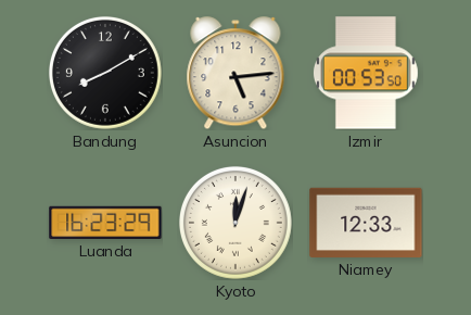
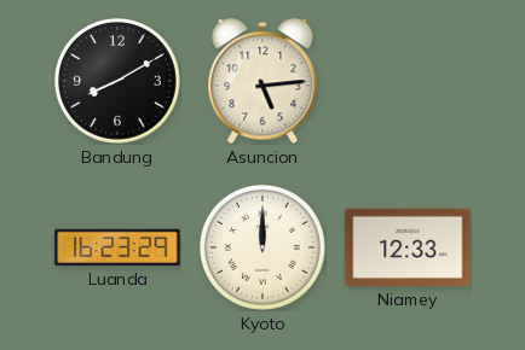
Izmir: 00:53 -> none
Kyoto: 12:03 -> 12:00
